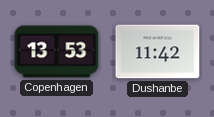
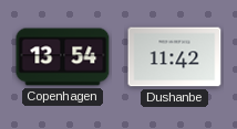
Copenhagen: 13:53 -> 13:54
